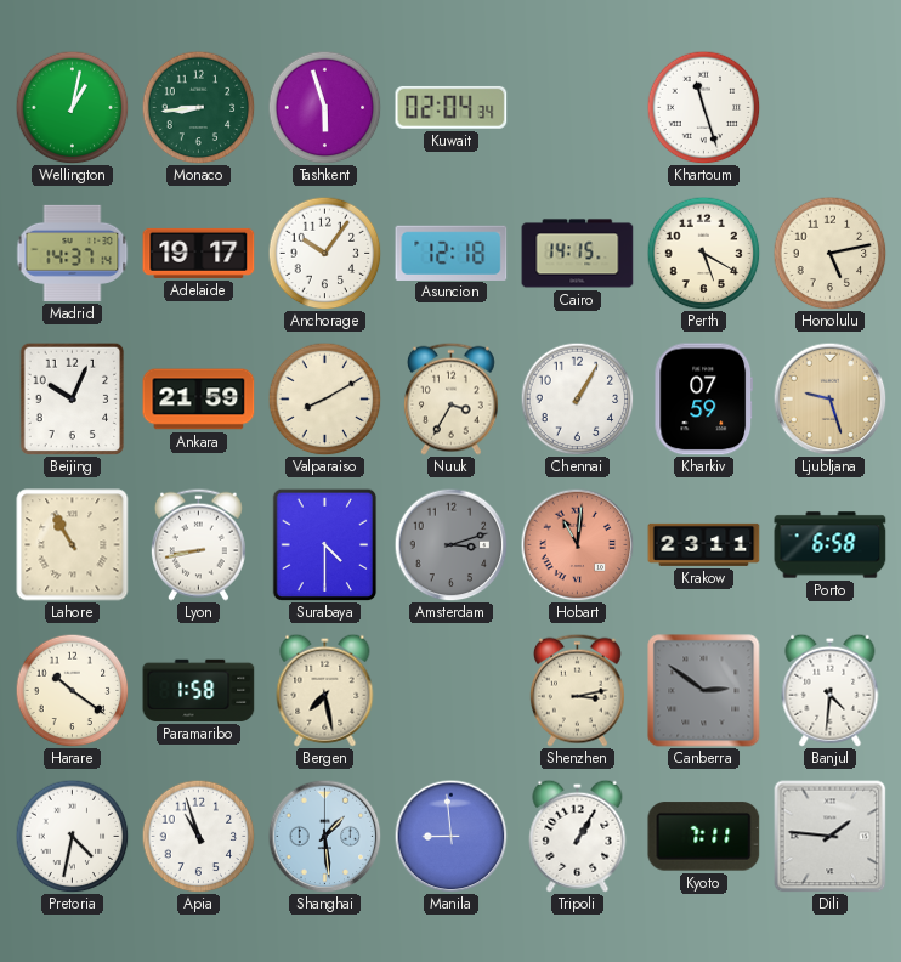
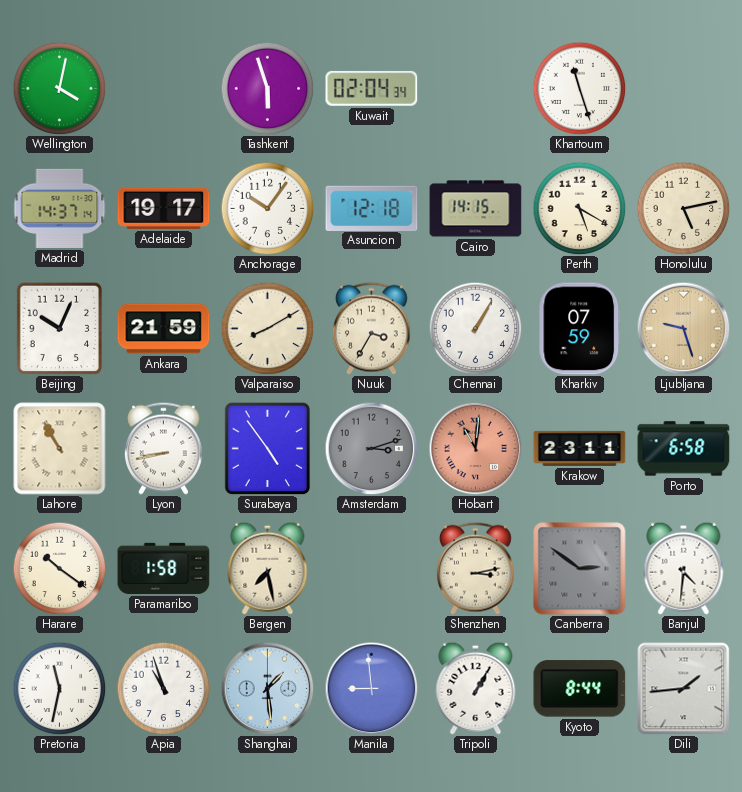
Wellington: 1:02 -> 4:02
Monaco: 8:44 -> none
Surabaya: 4:30 -> 4:54
Pretoria: 4:32 -> 11:32
Kyoto: 7:11 -> 8:44
Dili: 1:46 -> 1:44
